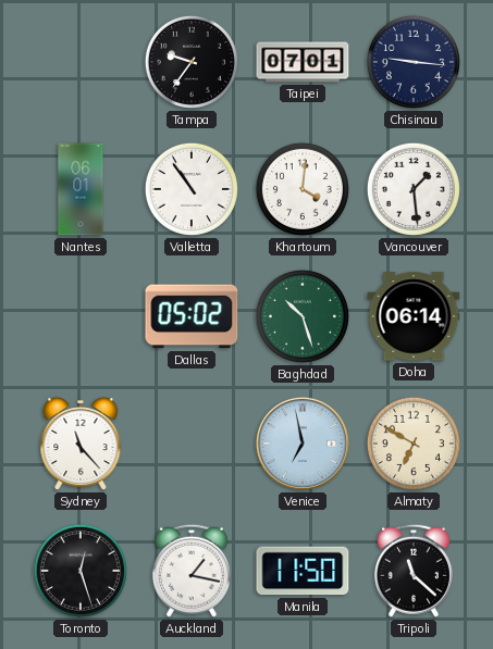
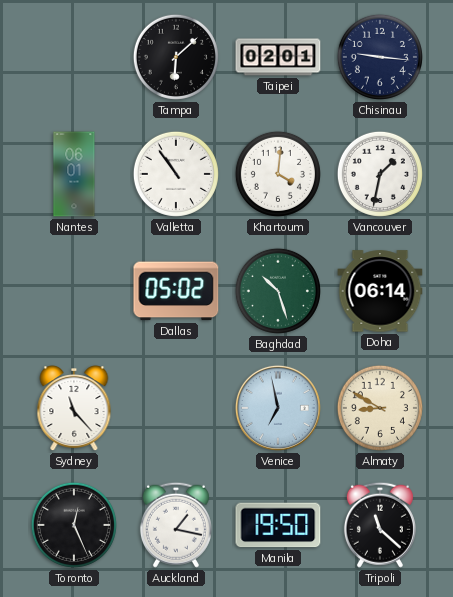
Tampa: 9:36 -> 6:08
Taipei: 07:01 -> 02:01
Vancouver: 1:29 -> 1:32
Almaty: 6:50 -> 8:50
Toronto: 12:27 -> 12:26
Manila: 11:50 -> 19:50
